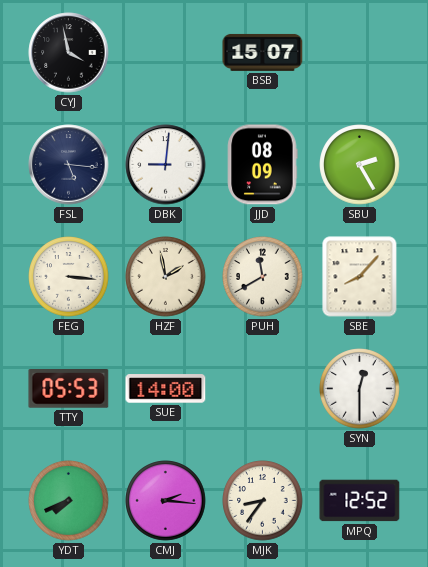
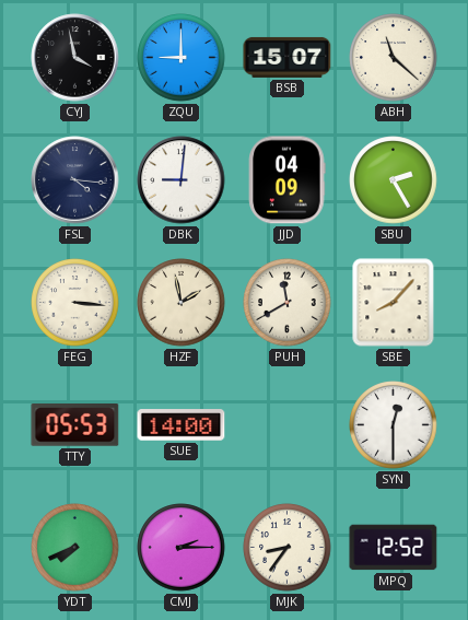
ZQU: none -> 9:00
ABH: none -> 11:22
FSL: 5:16 -> 4:16
JJD: 08:09 -> 04:09
CMJ: 2:16 -> 2:15
